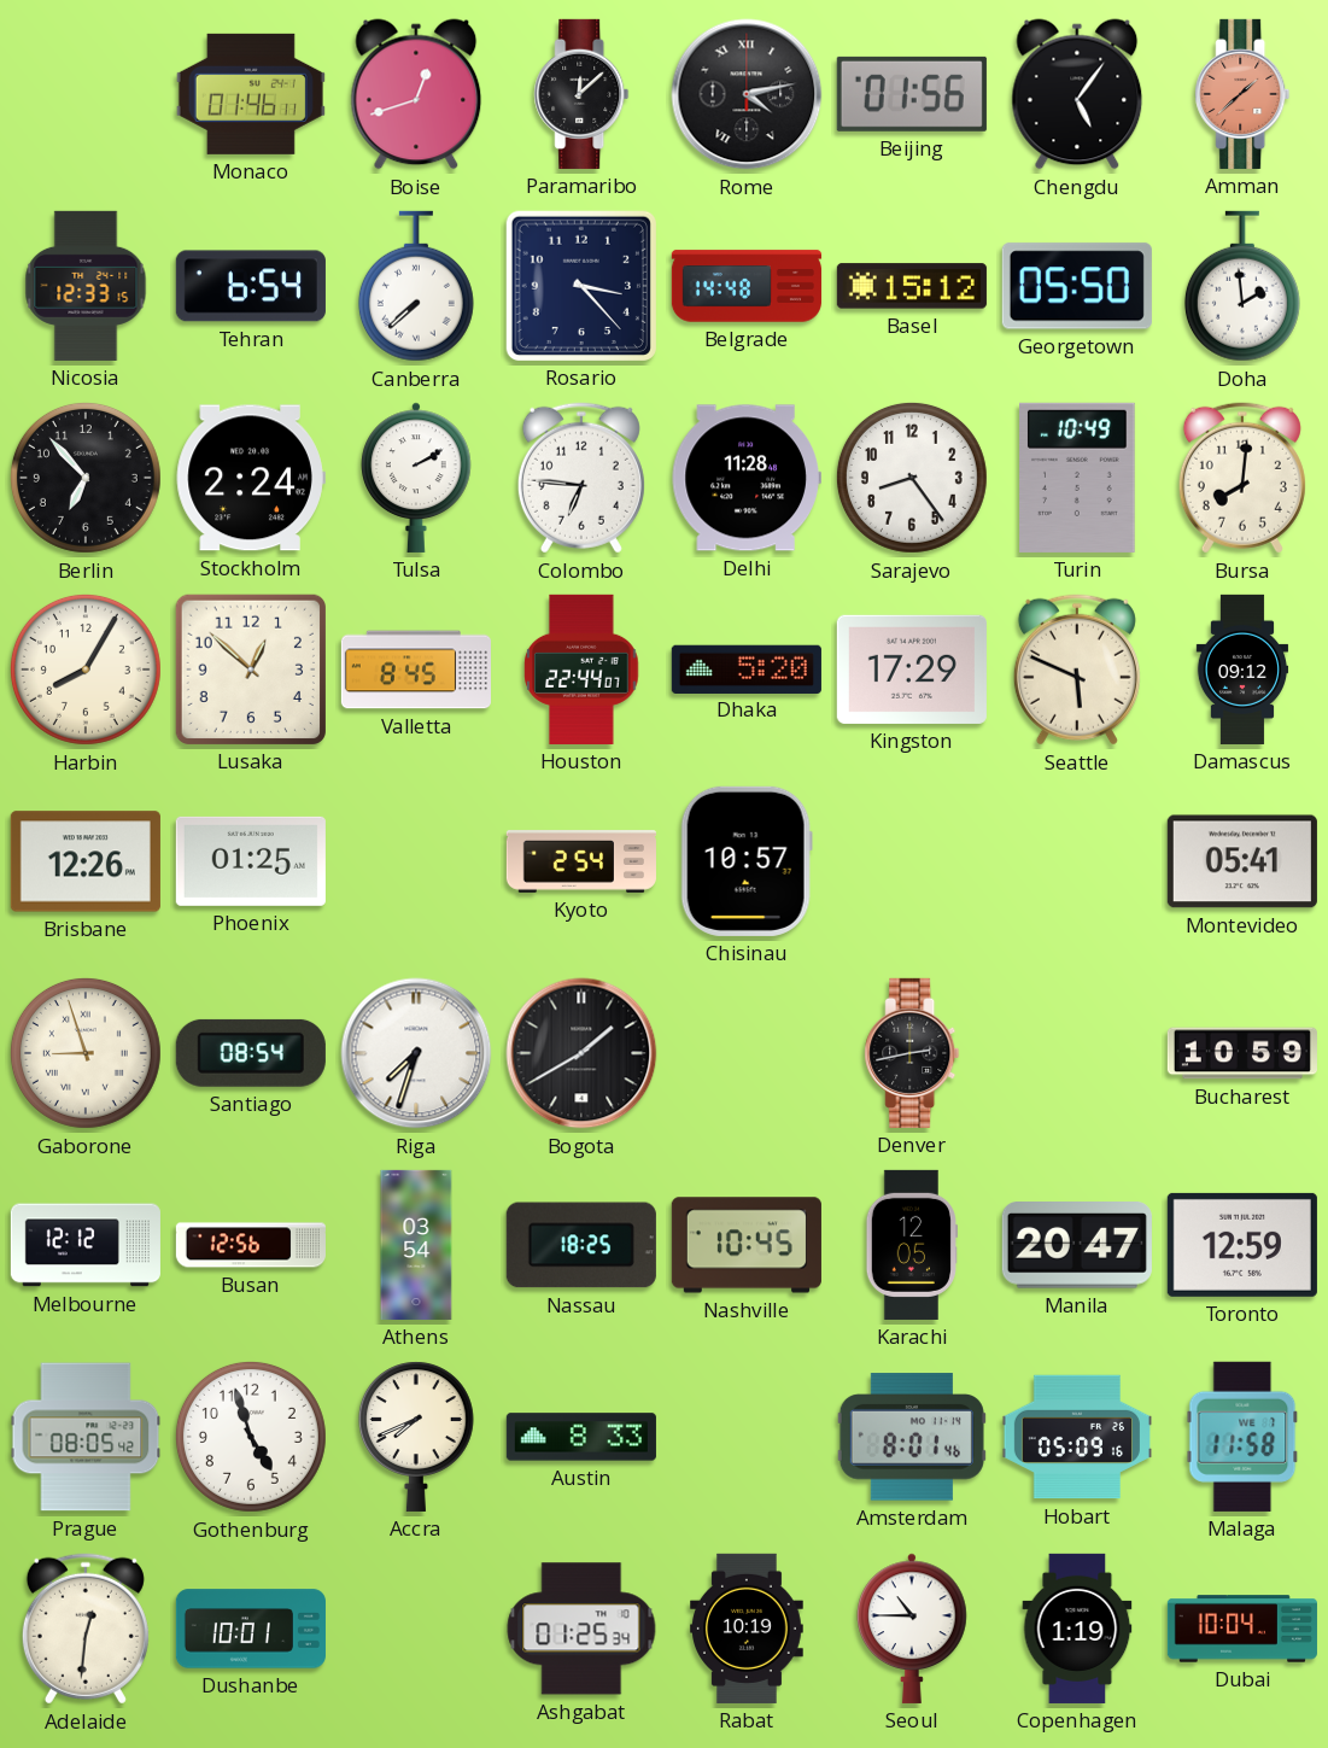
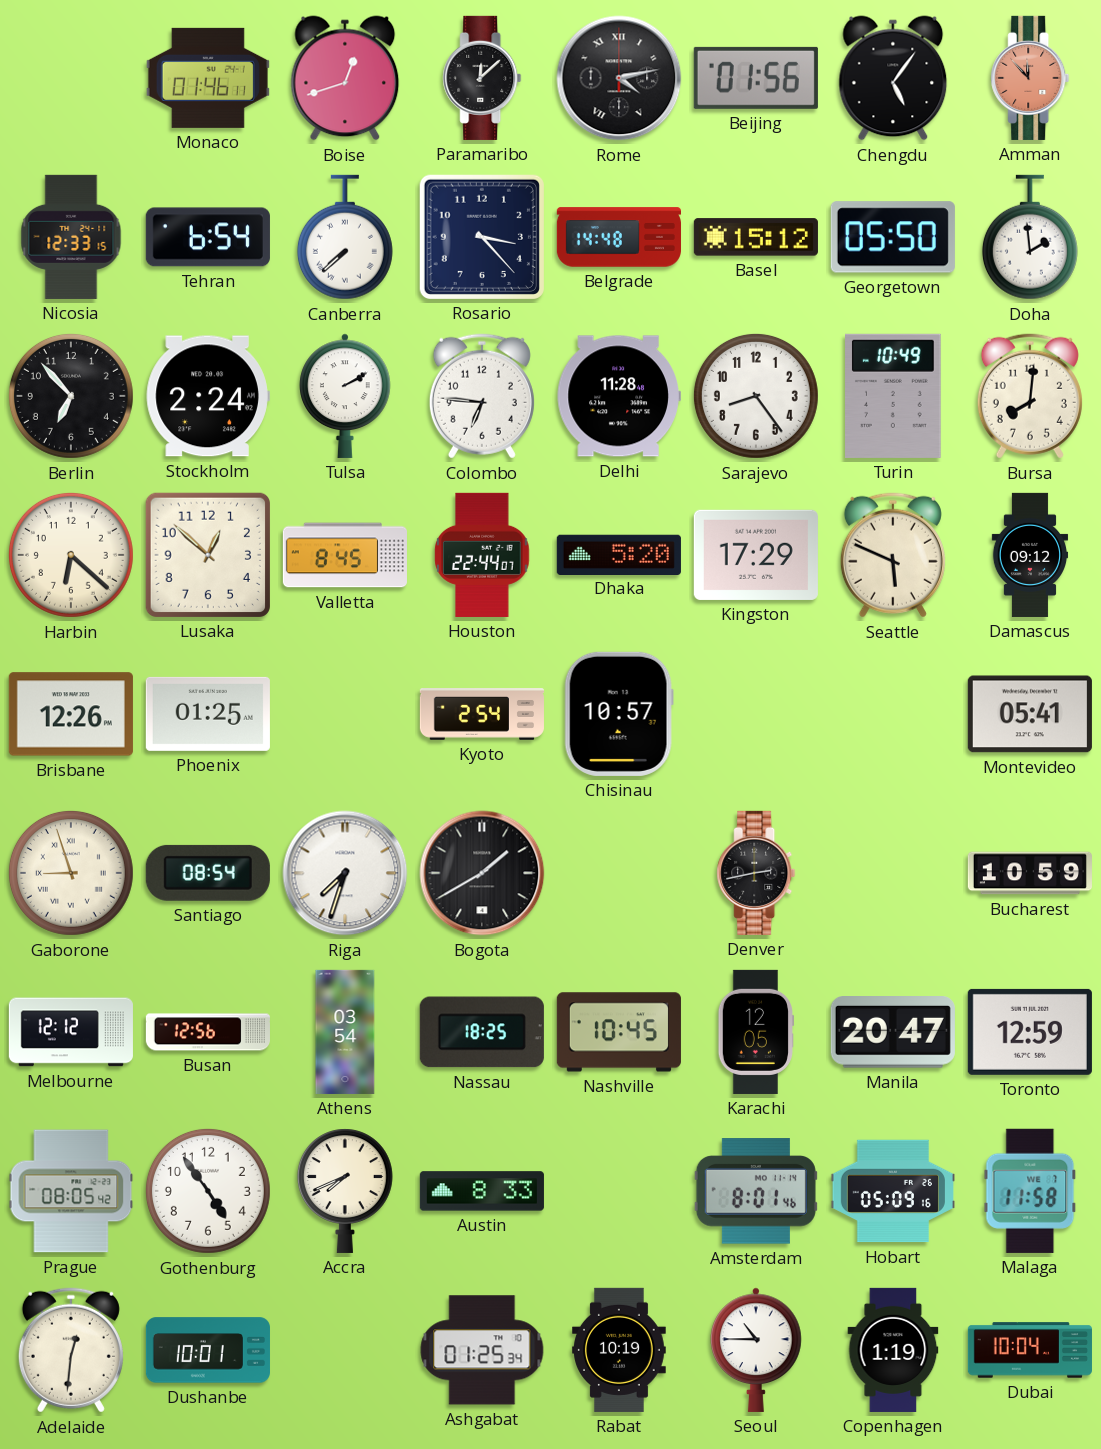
Amman: 1:38 -> 11:53
Harbin: 8:05 -> 6:22
Gothenburg: 4:57 -> 4:54
